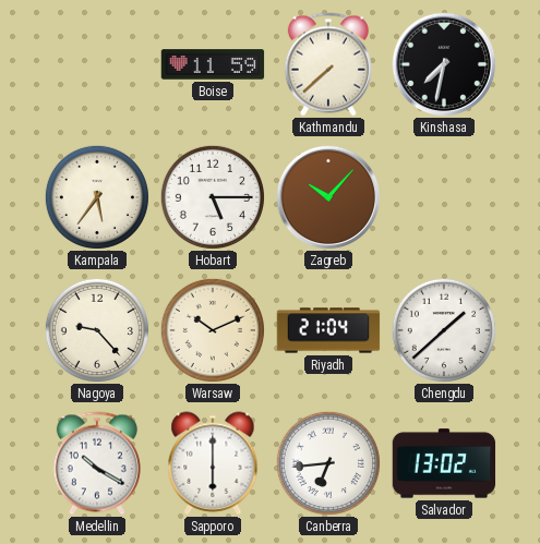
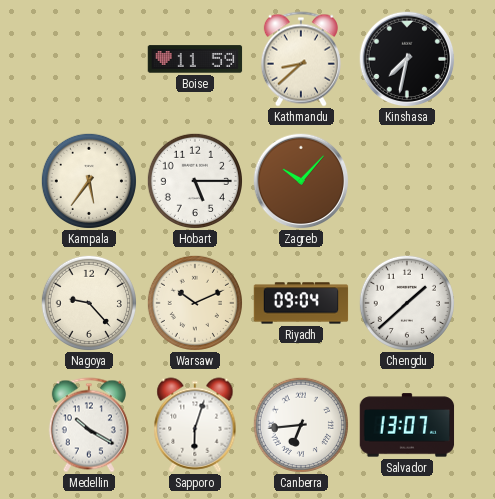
Kathmandu: 7:38 -> 8:38
Riyadh: 21:04 -> 09:04
Sapporo: 6:00 -> 6:03
Salvador: 13:02 -> 13:07
